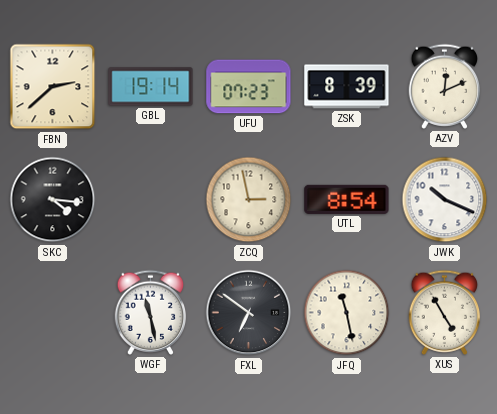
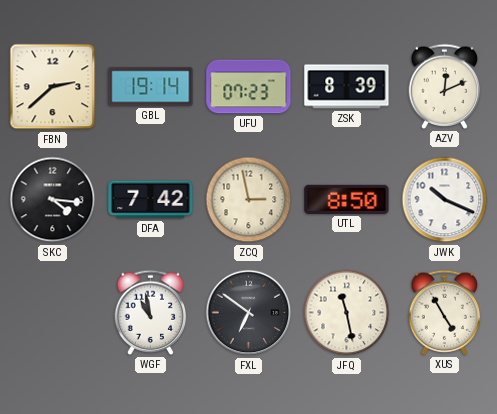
DFA: none -> 7:42
UTL: 8:54 -> 8:50
WGF: 11:28 -> 10:58
